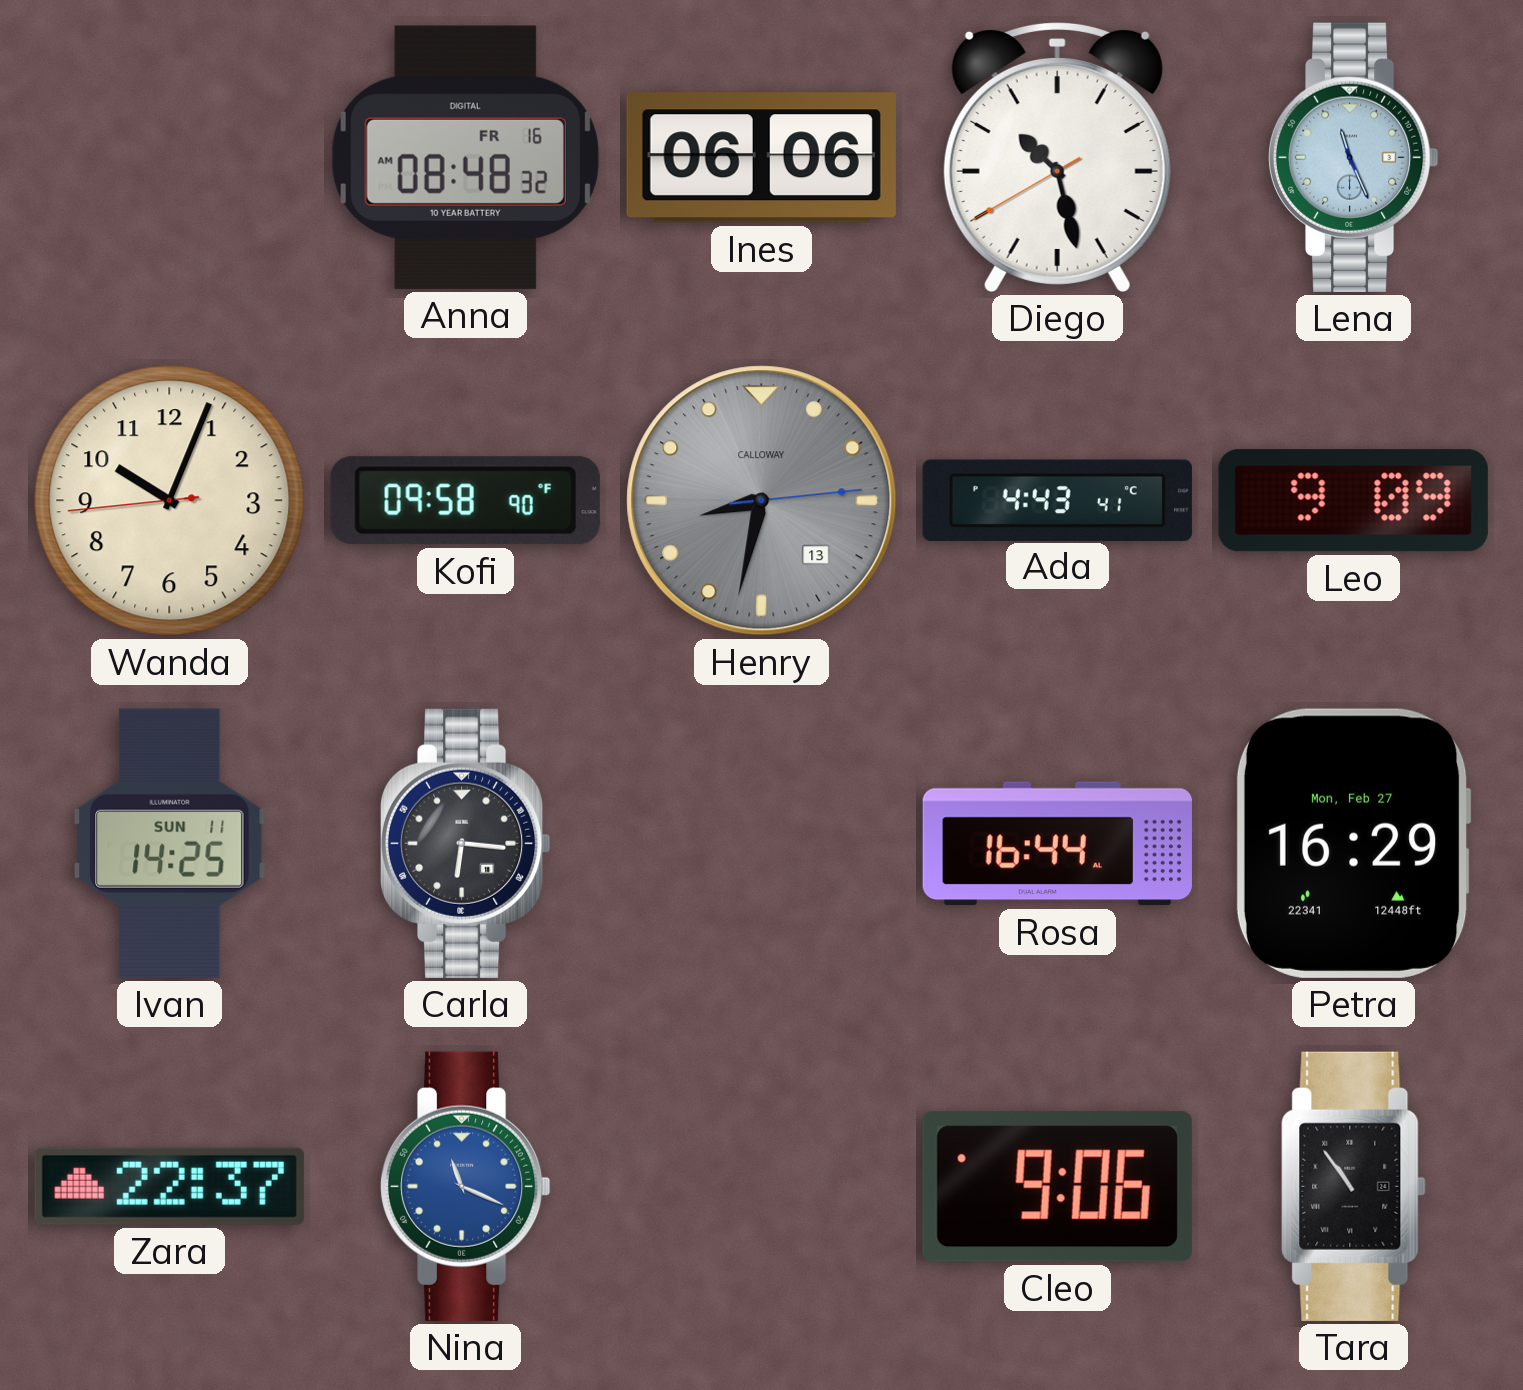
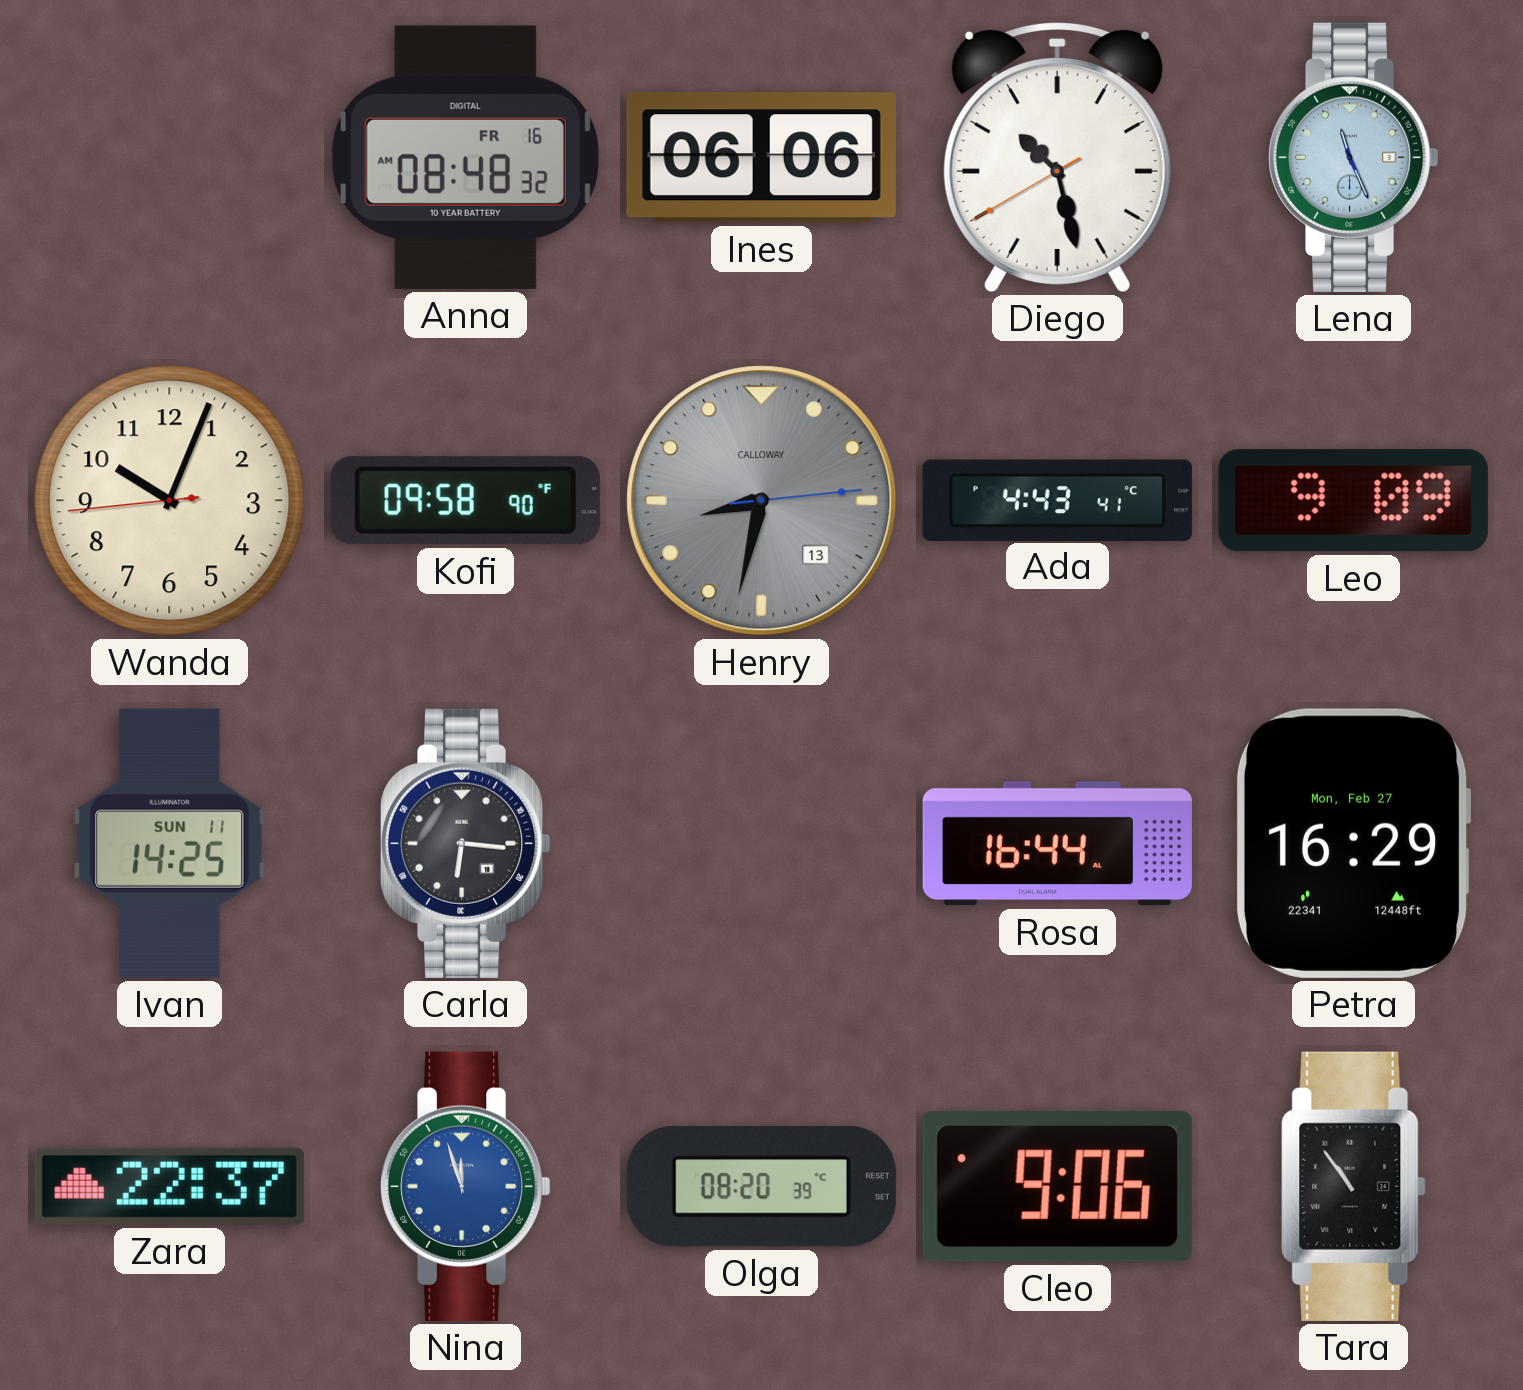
Nina: 11:19 -> 11:57
Olga: none -> 08:20
